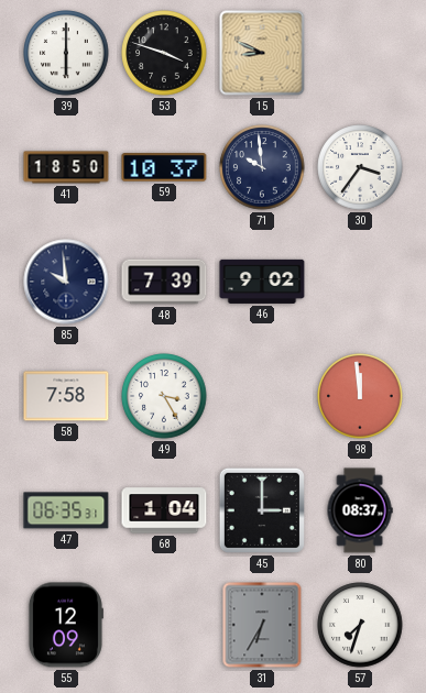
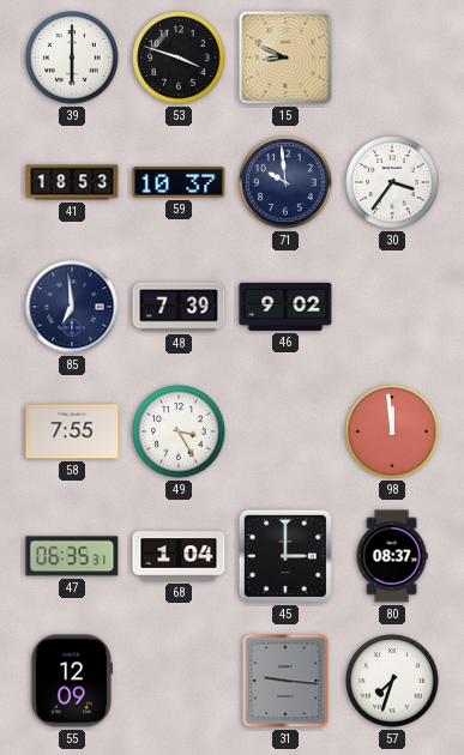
41: 18:50 -> 18:53
85: 9:59 -> 6:59
58: 7:58 -> 7:55
31: 6:35 -> 9:16
